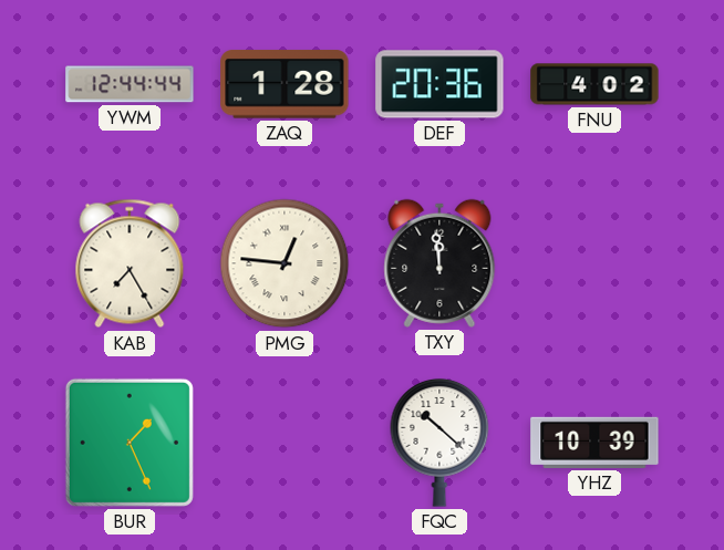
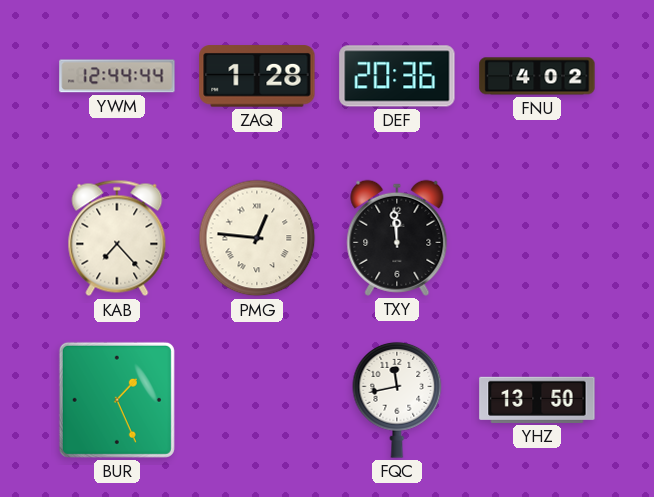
KAB: 7:25 -> 7:23
FQC: 10:22 -> 11:43
YHZ: 10:39 -> 13:50
